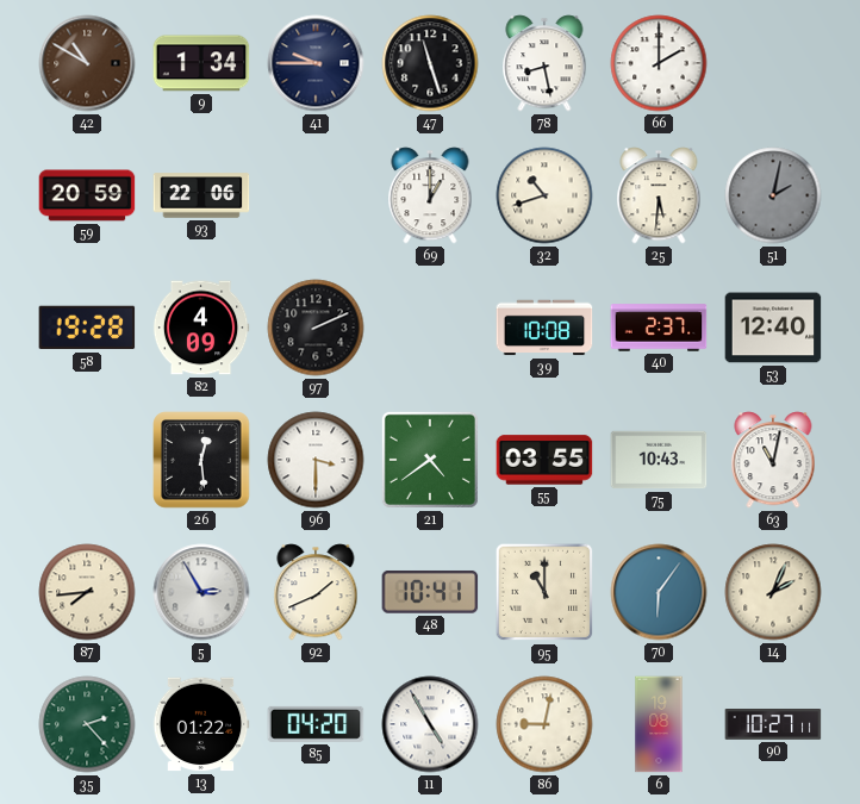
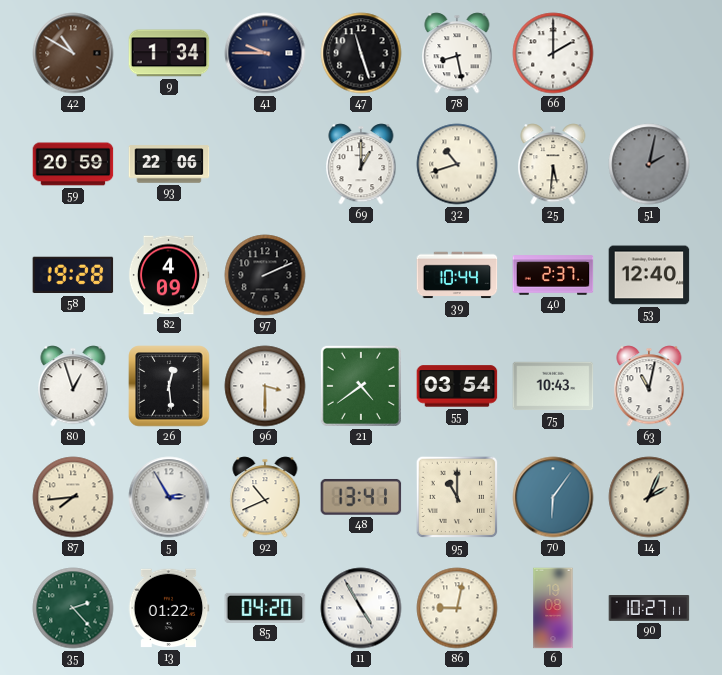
39: 10:08 -> 10:44
80: none -> 12:57
55: 03:55 -> 03:54
92: 1:41 -> 10:41
48: 10:41 -> 13:41
